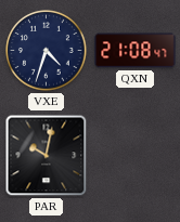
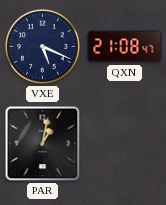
VXE: 4:33 -> 5:19
PAR: 10:02 -> 1:02
